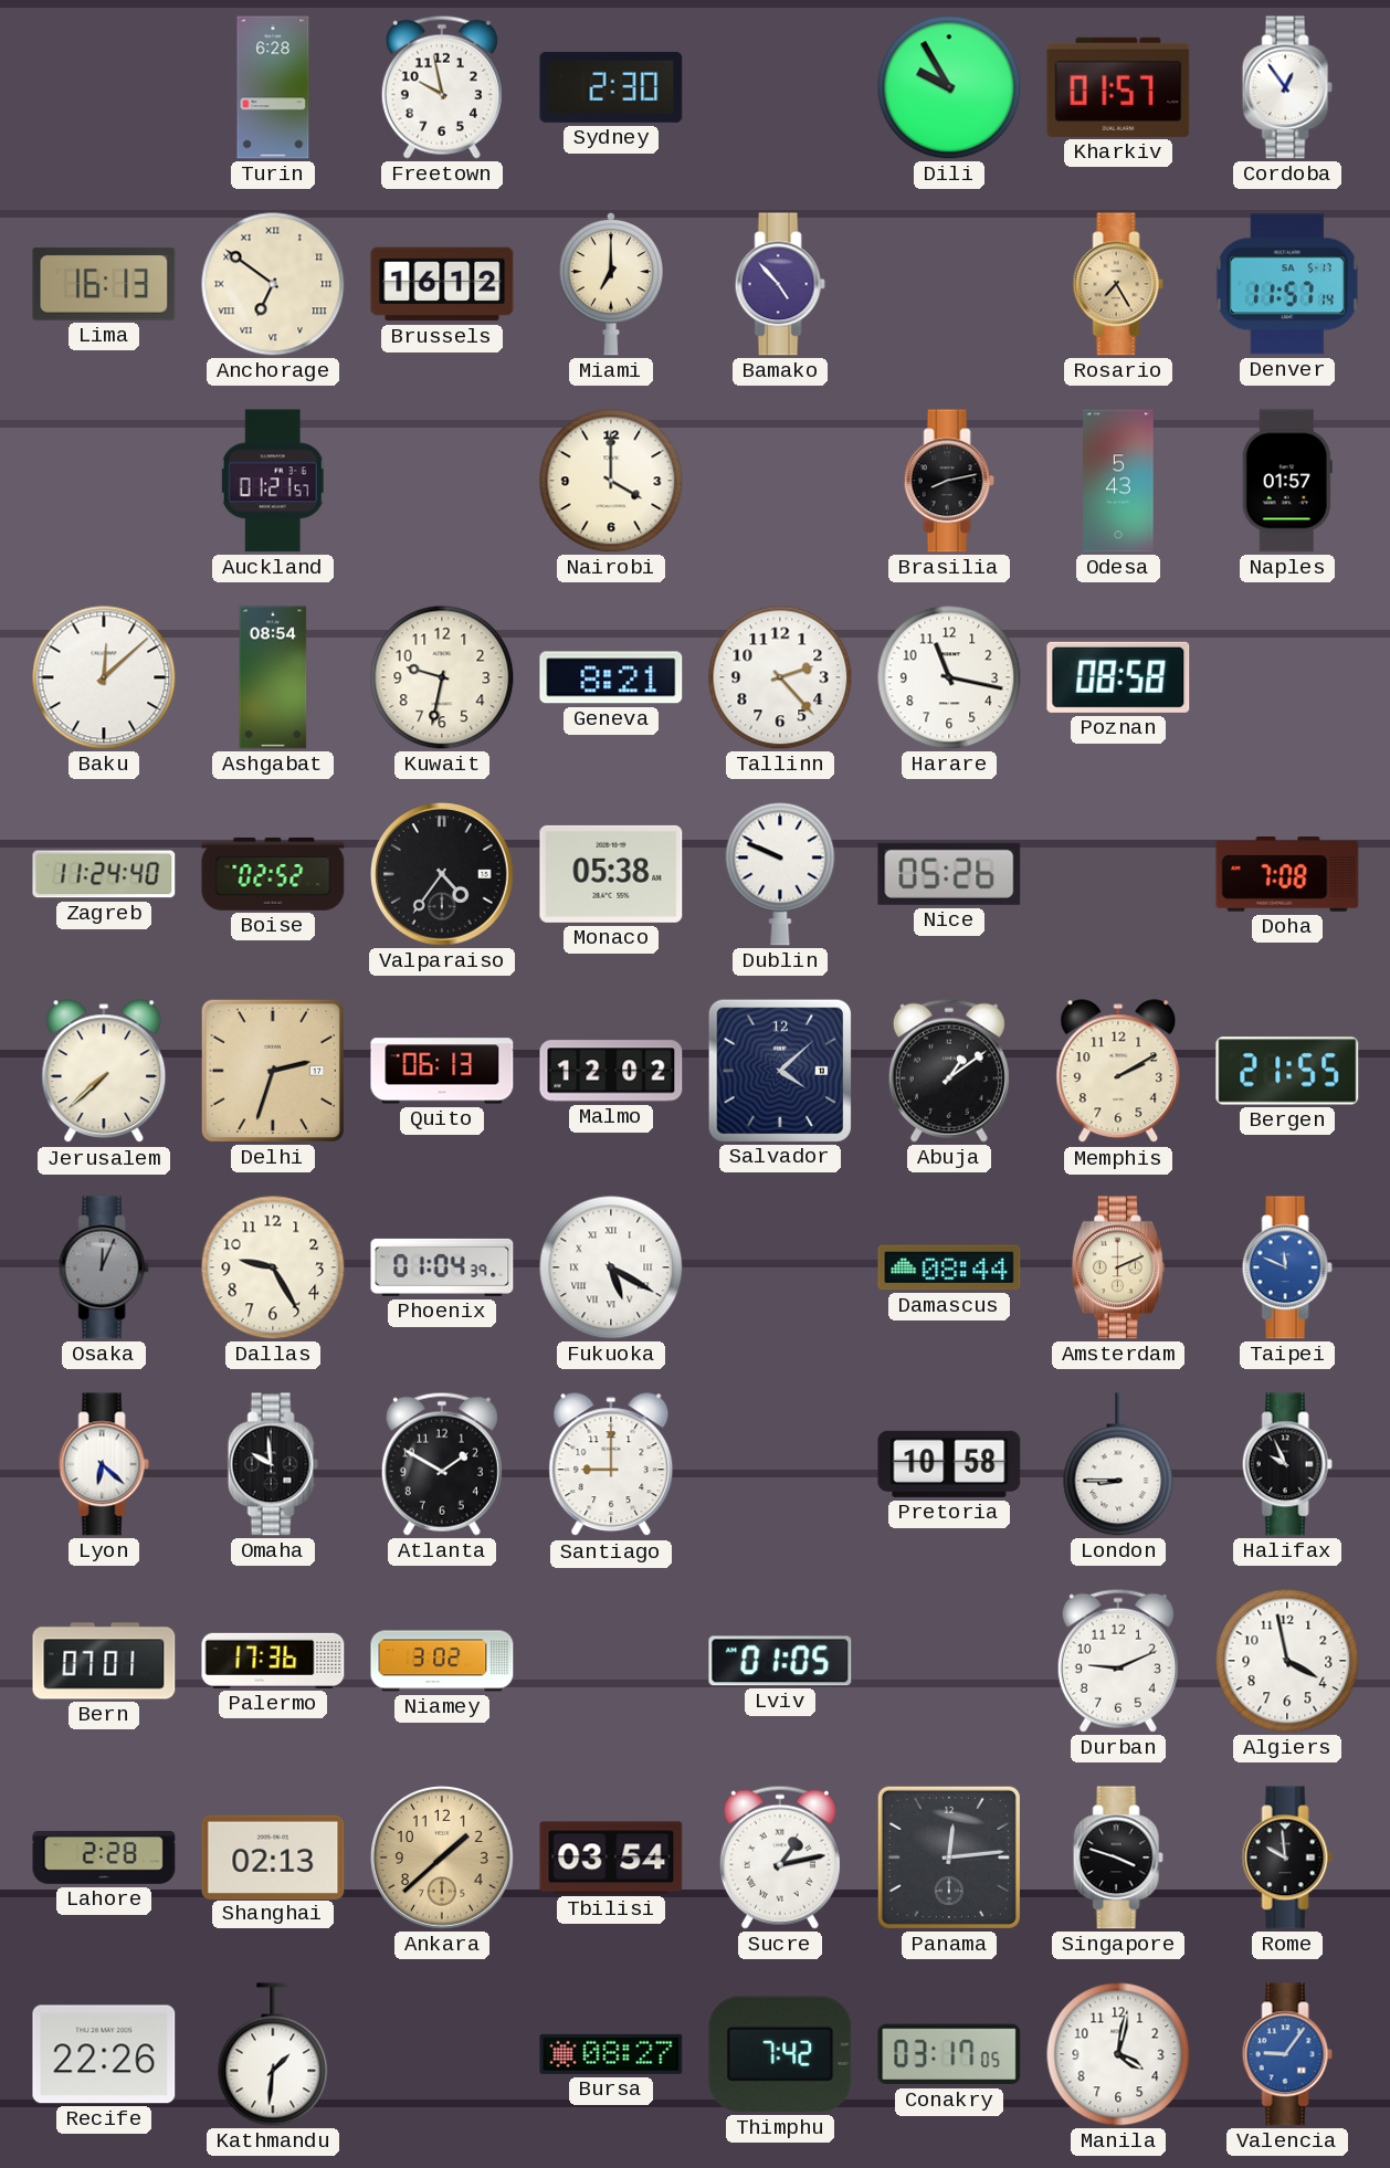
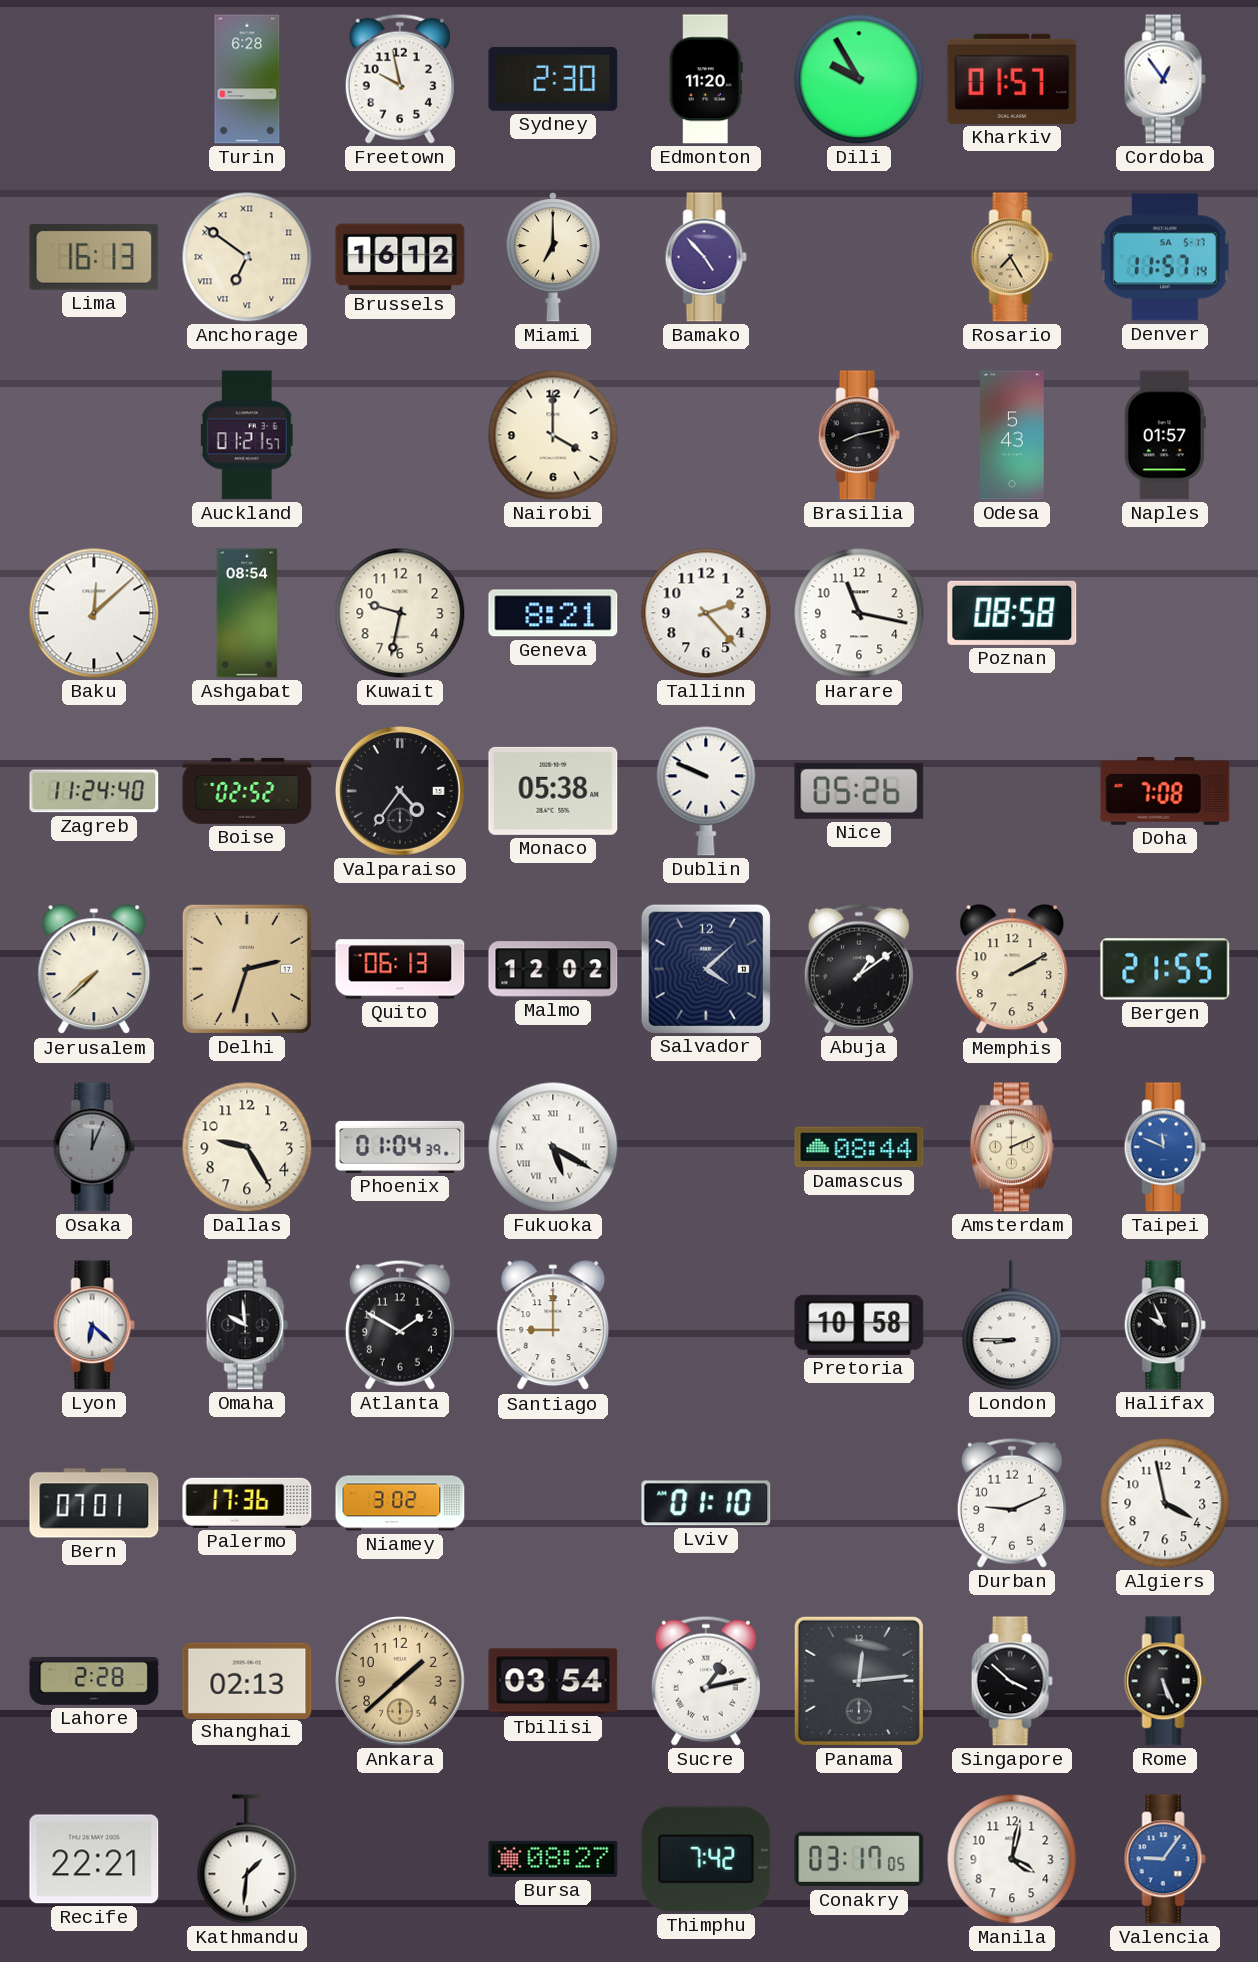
Edmonton: none -> 11:20
Lviv: 01:05 -> 01:10
Singapore: 3:48 -> 3:52
Rome: 9:59 -> 5:26
Recife: 22:26 -> 22:21
